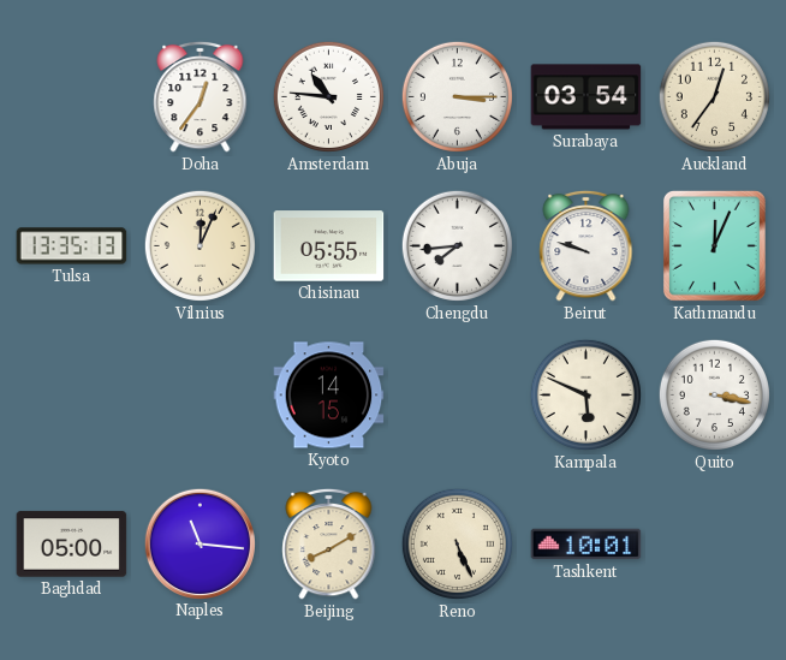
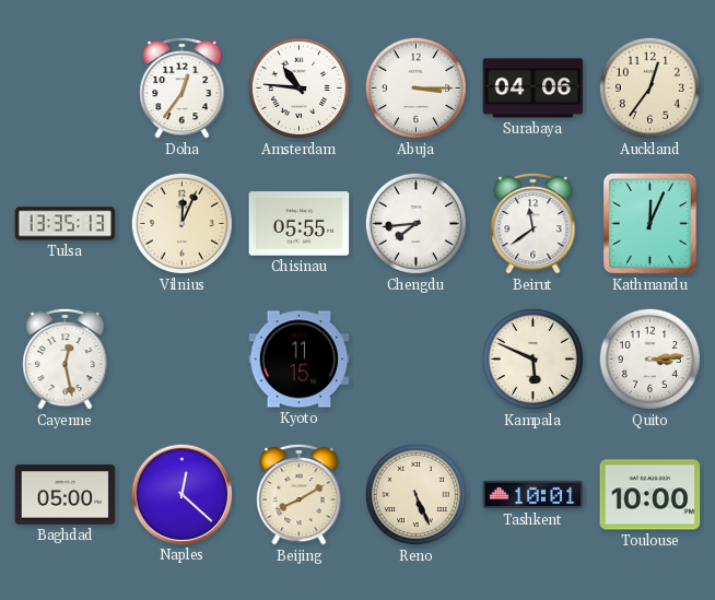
Surabaya: 03:54 -> 04:06
Beirut: 9:48 -> 11:39
Cayenne: none -> 12:28
Kyoto: 14:15 -> 11:15
Quito: 3:17 -> 3:14
Naples: 11:16 -> 12:22
Toulouse: none -> 10:00
